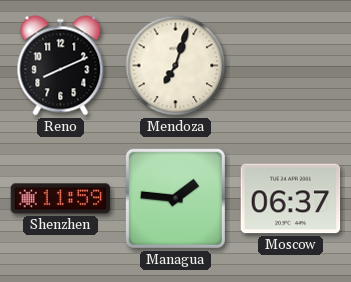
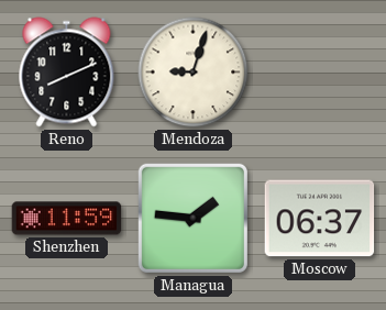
Mendoza: 7:03 -> 9:03
